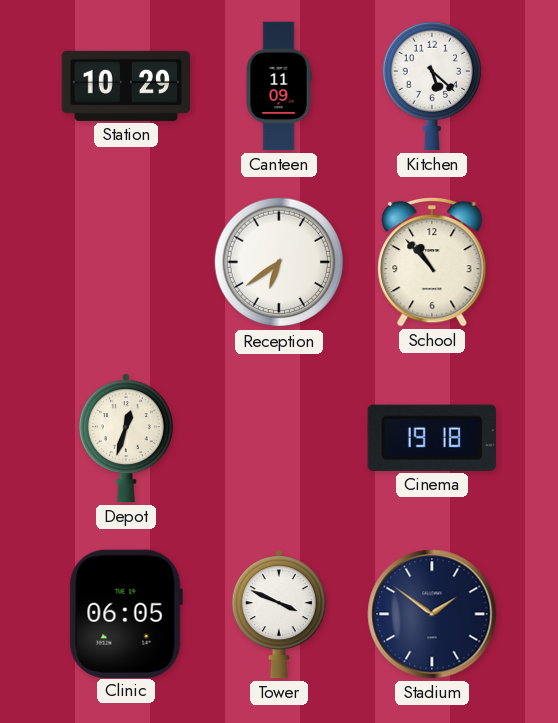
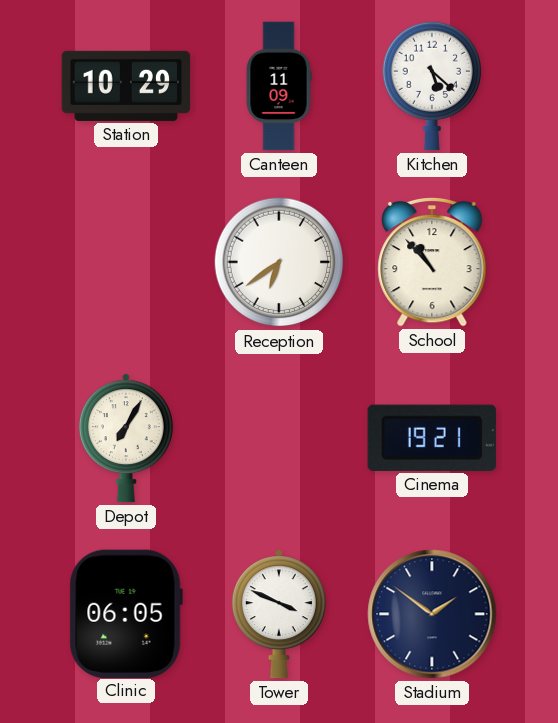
Depot: 12:33 -> 7:05
Cinema: 19:18 -> 19:21
